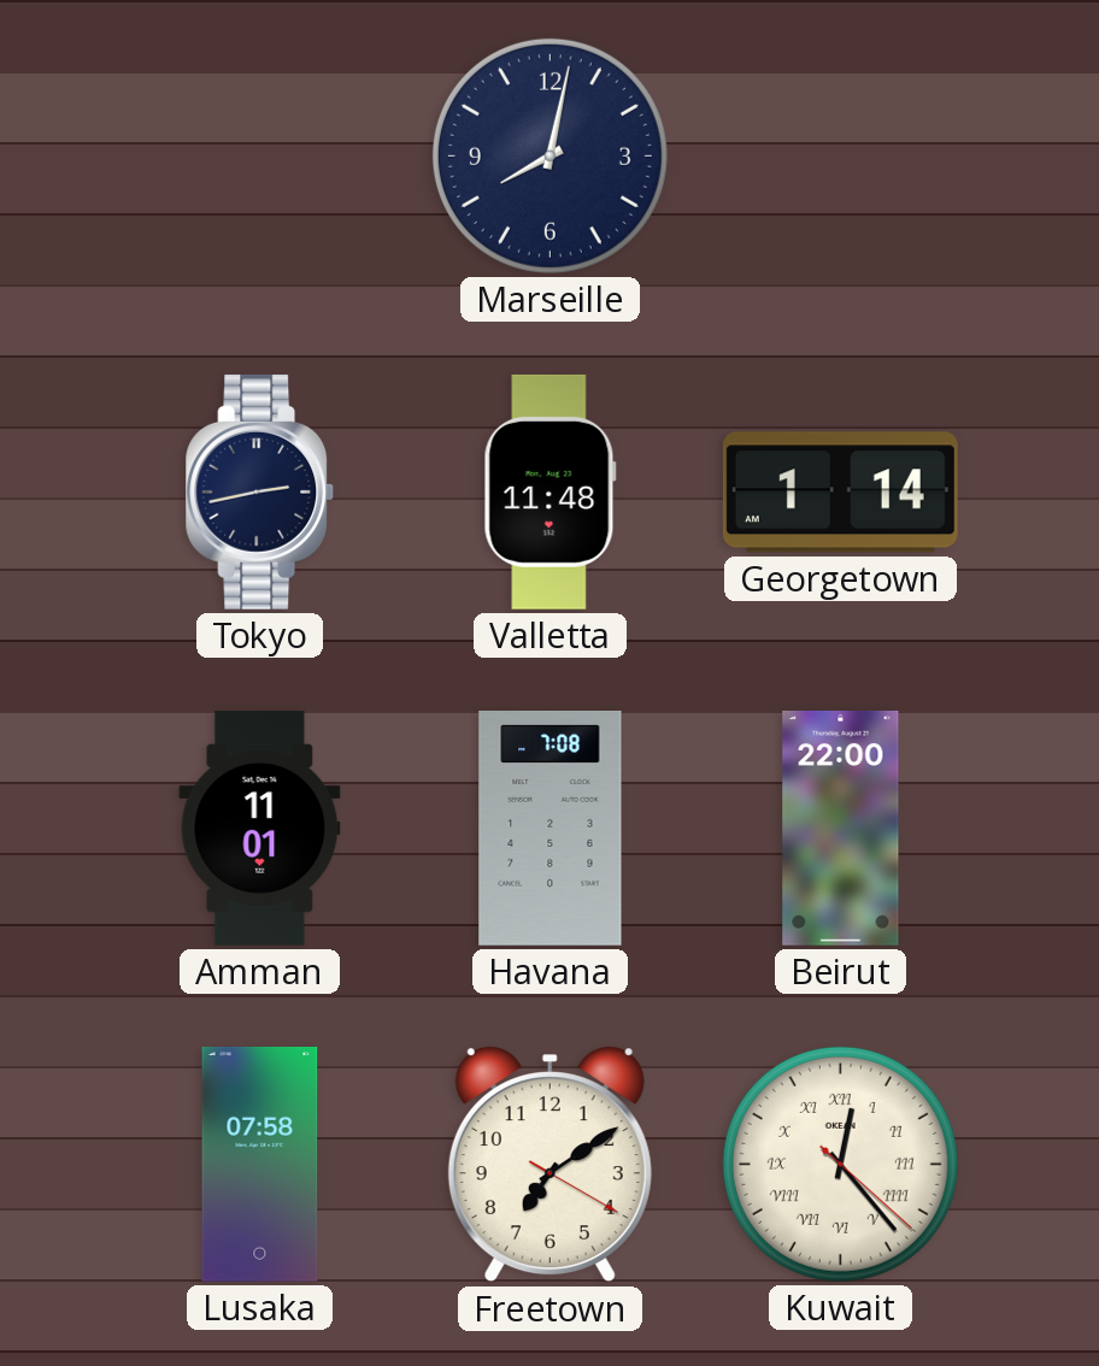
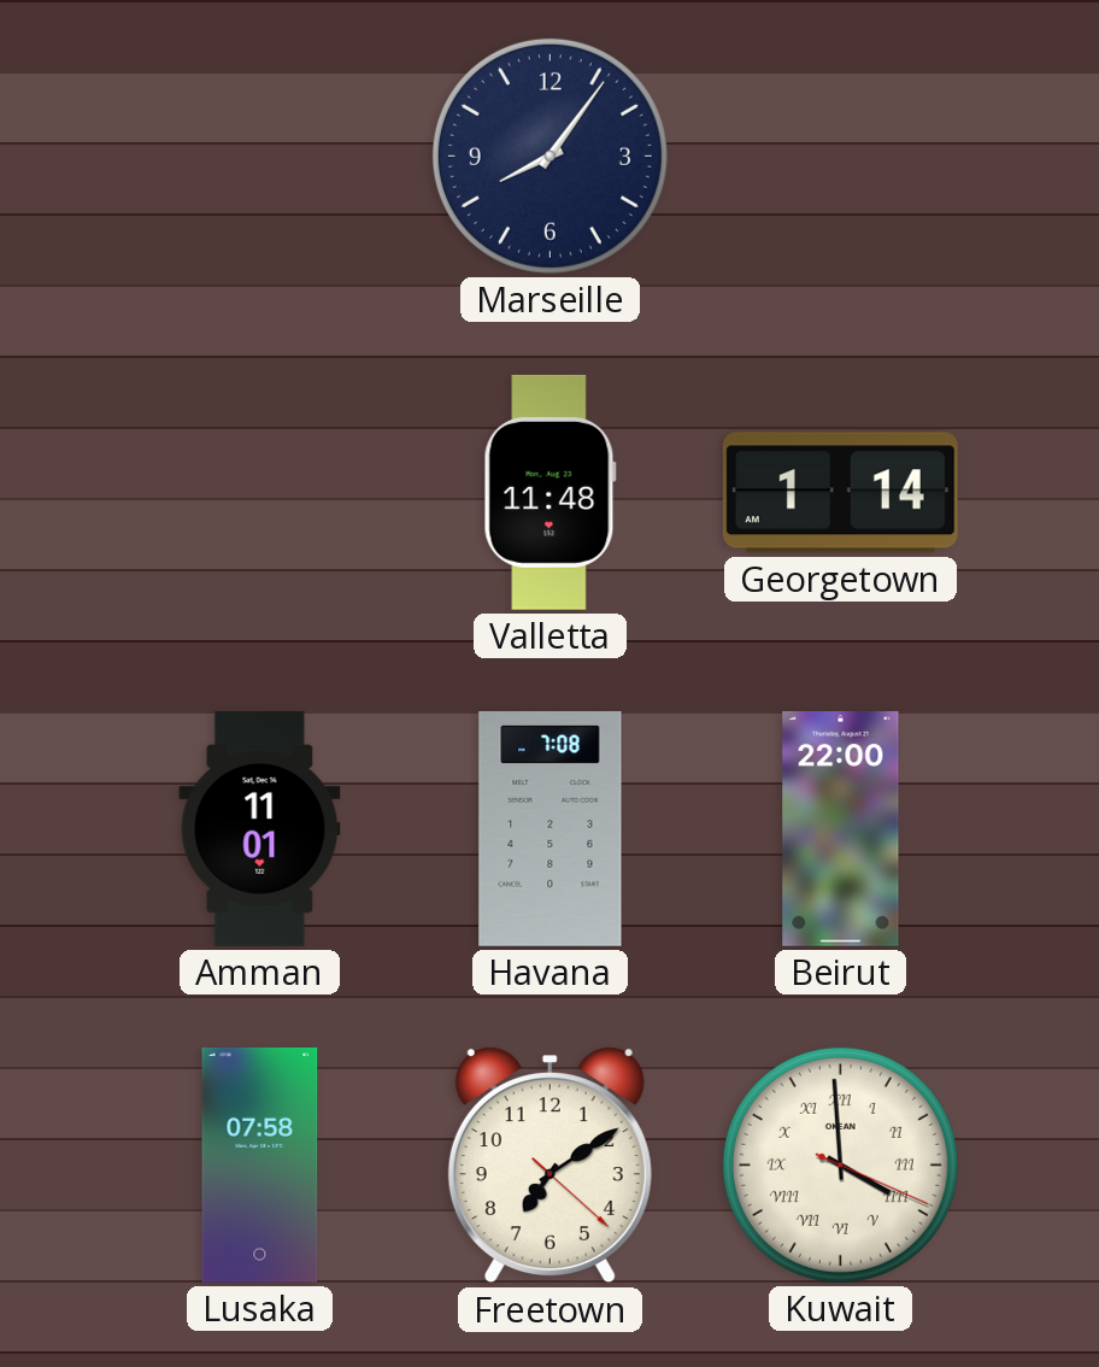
Marseille: 8:02 -> 8:06
Tokyo: 2:43 -> none
Freetown: 7:09:20 -> 7:09:22
Kuwait: 12:23 -> 3:59
